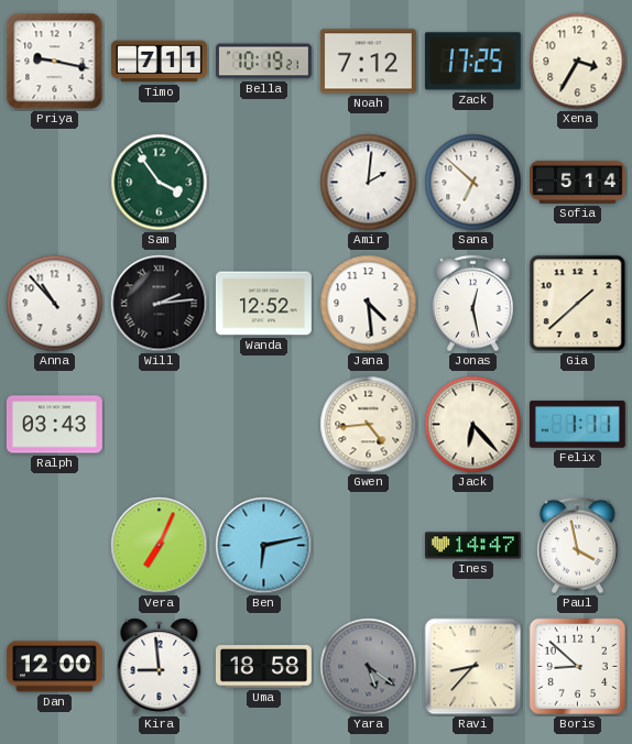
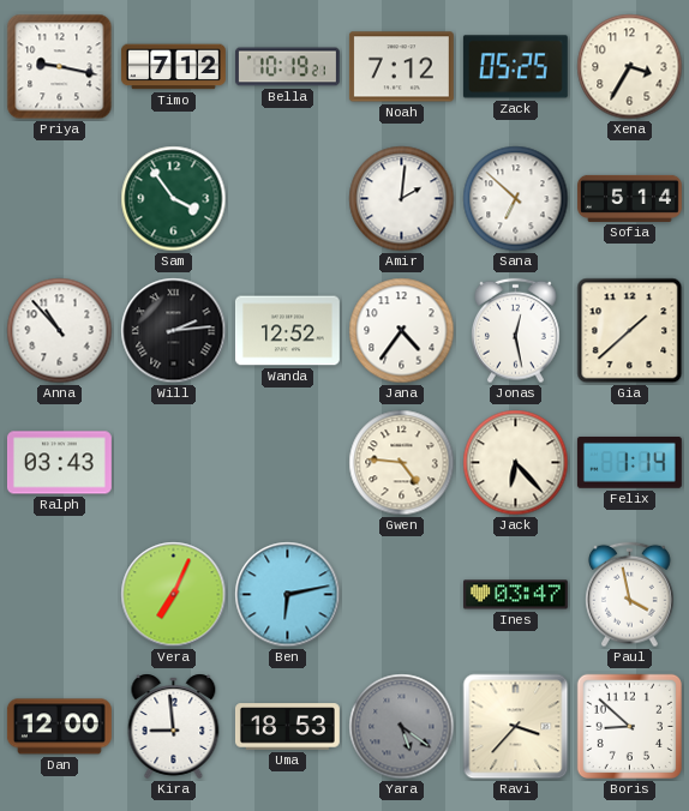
Timo: 7:11 -> 7:12
Zack: 17:25 -> 05:25
Jana: 4:29 -> 4:36
Gwen: 4:44 -> 4:46
Felix: 1:11 -> 1:14
Ines: 14:47 -> 03:47
Uma: 18:58 -> 18:53
Ravi: 8:37 -> 3:37
